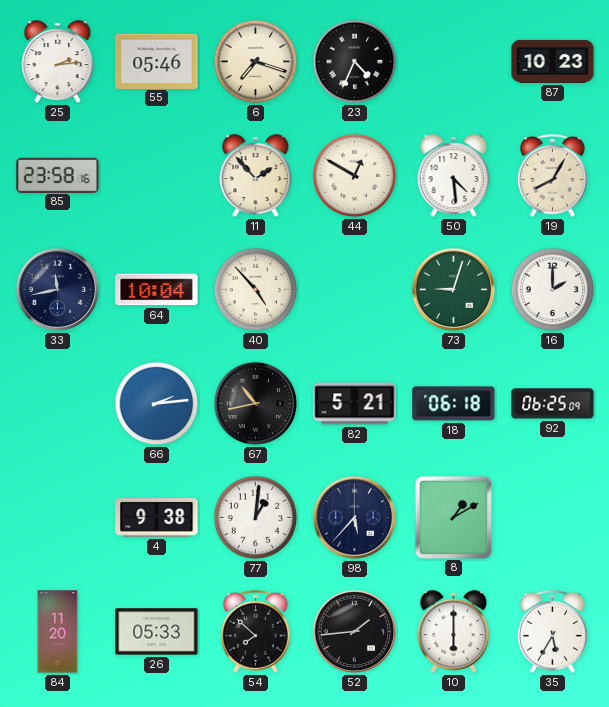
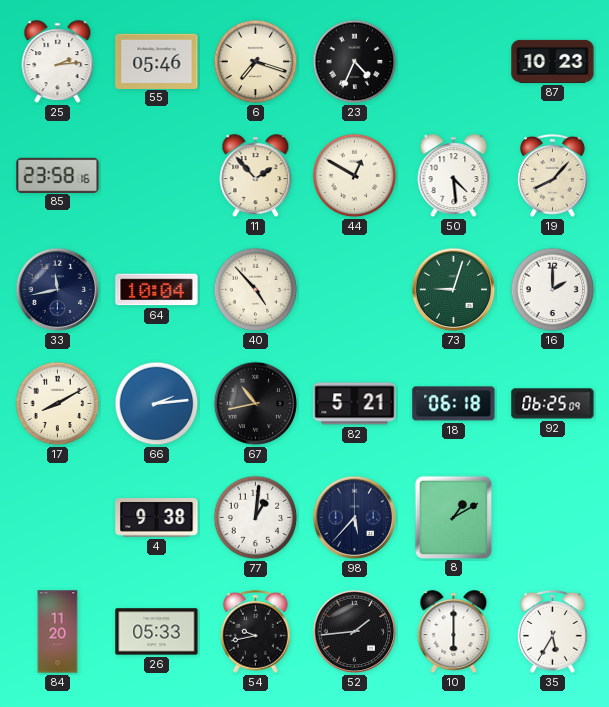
19: 8:05 -> 8:07
17: none -> 8:10
54: 7:52 -> 9:43
